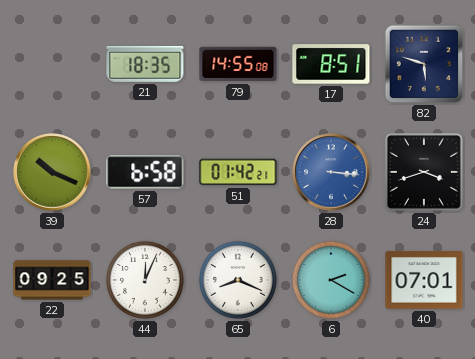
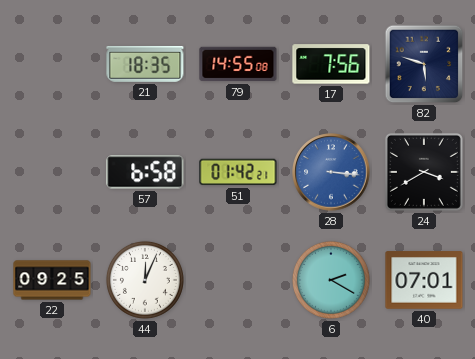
17: 8:51 -> 7:56
39: 10:19 -> none
24: 3:42 -> 3:40
65: 8:19 -> none
